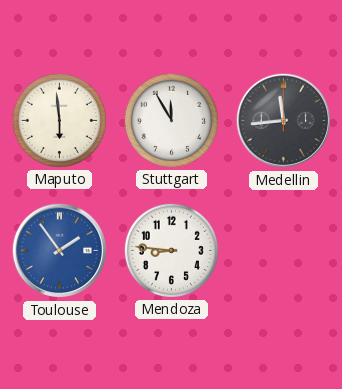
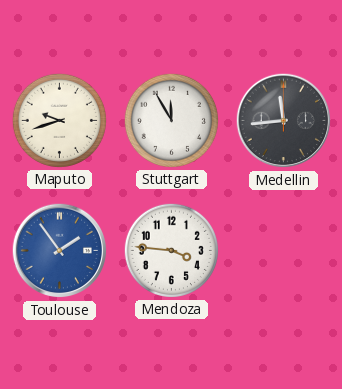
Maputo: 5:59 -> 9:42
Mendoza: 8:46 -> 3:46
